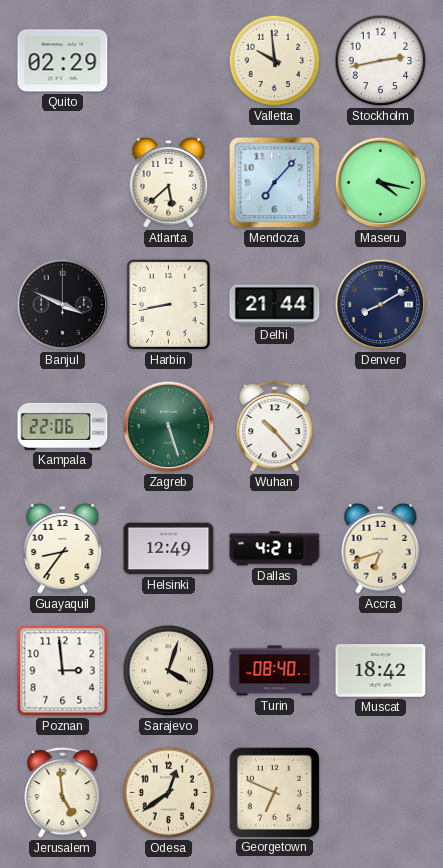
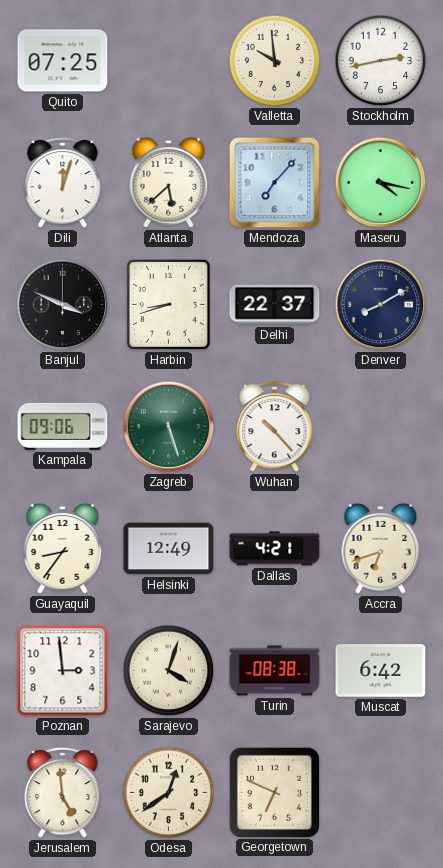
Quito: 02:29 -> 07:25
Dili: none -> 12:03
Harbin: 8:43 -> 8:42
Delhi: 21:44 -> 22:37
Kampala: 22:06 -> 09:06
Turin: 08:40 -> 08:38
Muscat: 18:42 -> 6:42
